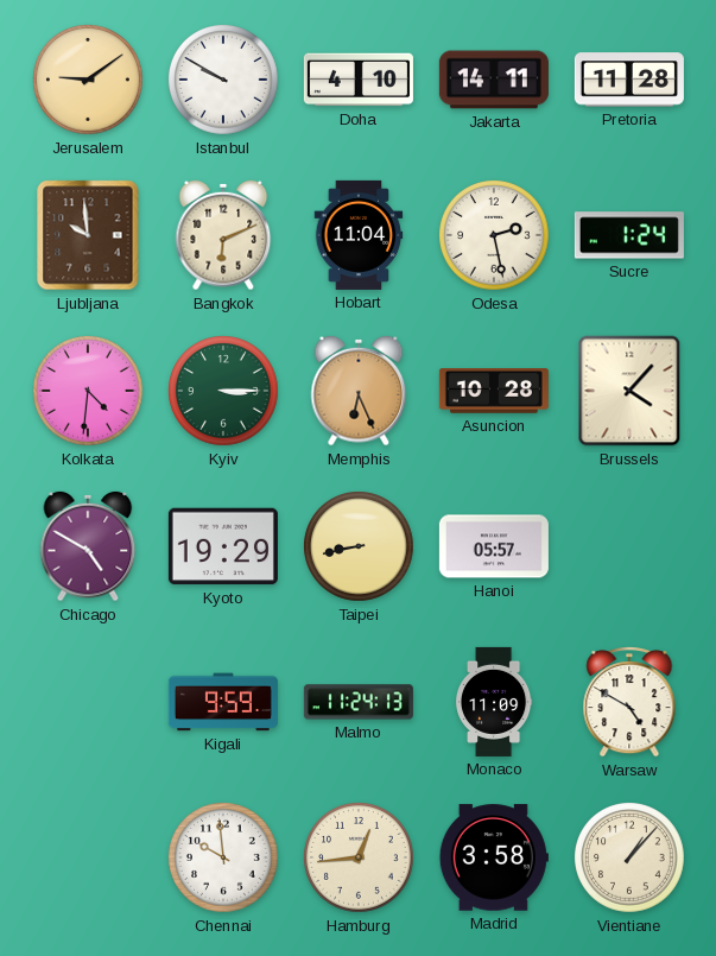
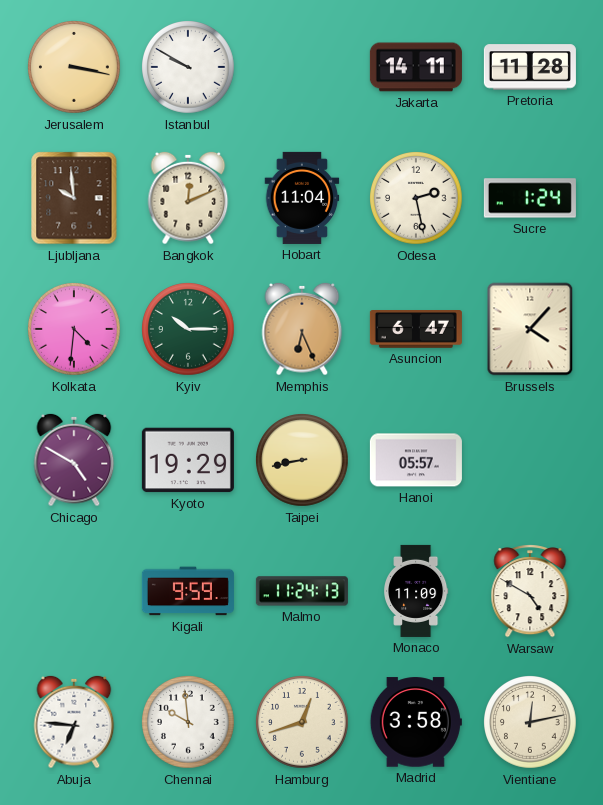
Jerusalem: 9:09 -> 3:17
Doha: 4:10 -> none
Bangkok: 6:11 -> 12:11
Kyiv: 3:15 -> 10:15
Asuncion: 10:28 -> 6:47
Abuja: none -> 6:46
Hamburg: 12:44 -> 12:42
Vientiane: 1:07 -> 12:13
